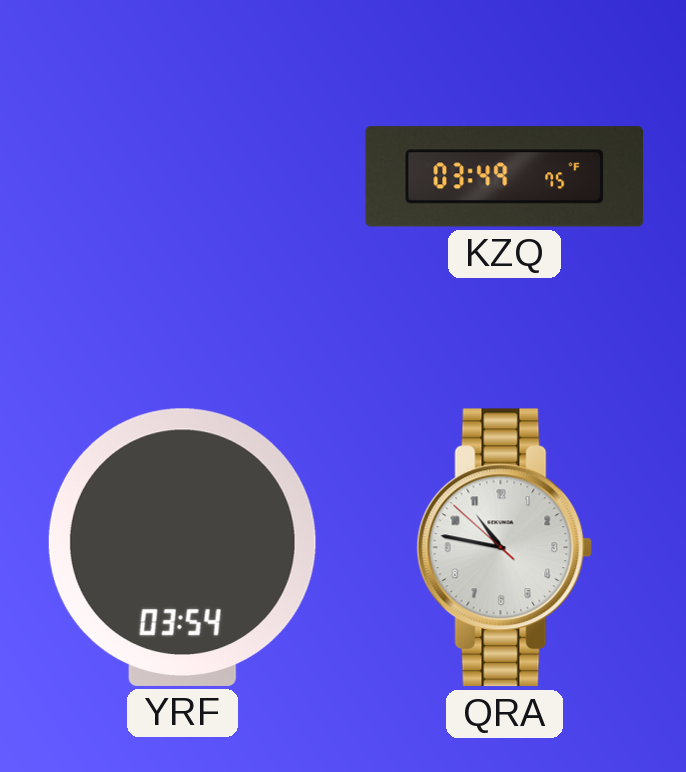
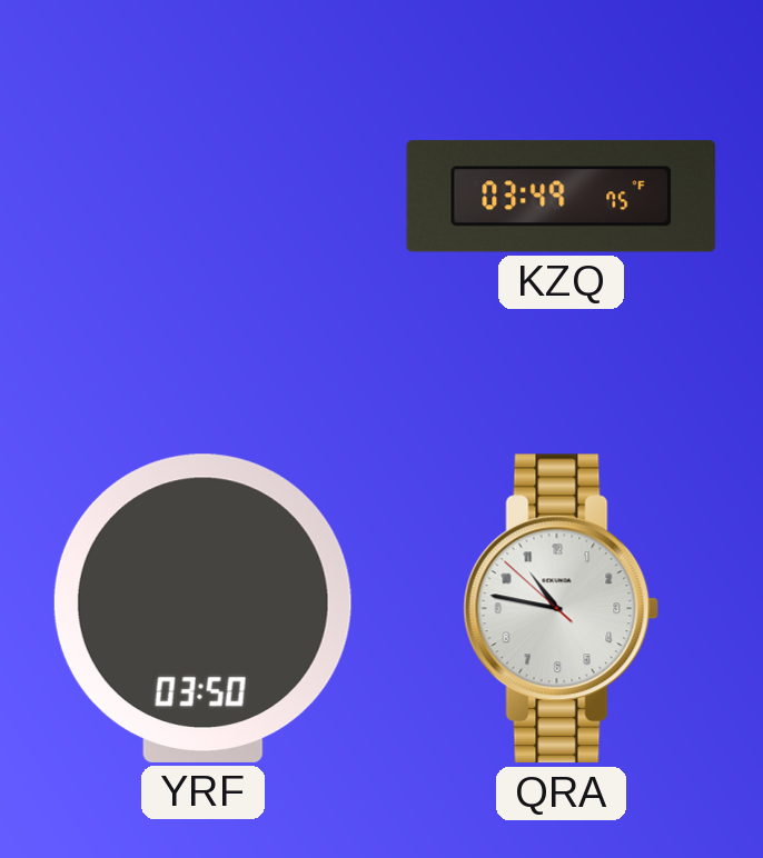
YRF: 03:54 -> 03:50
